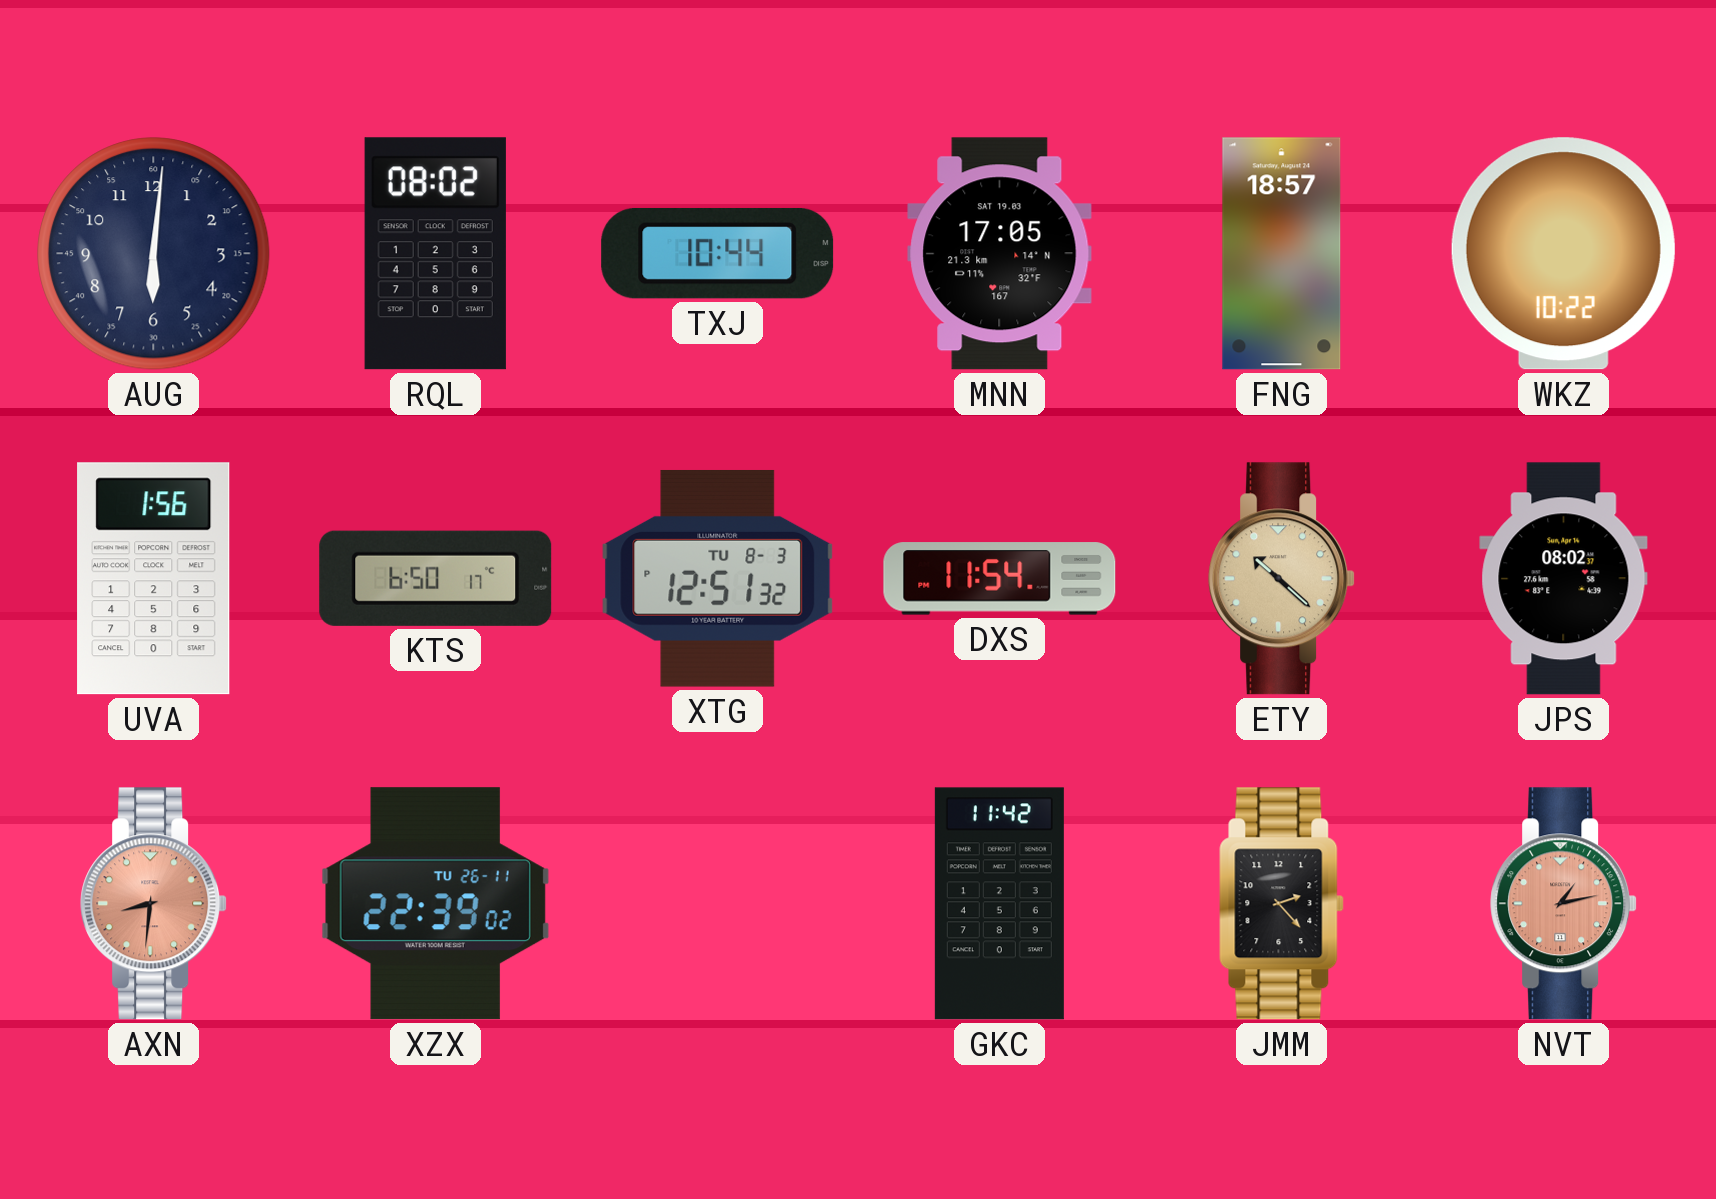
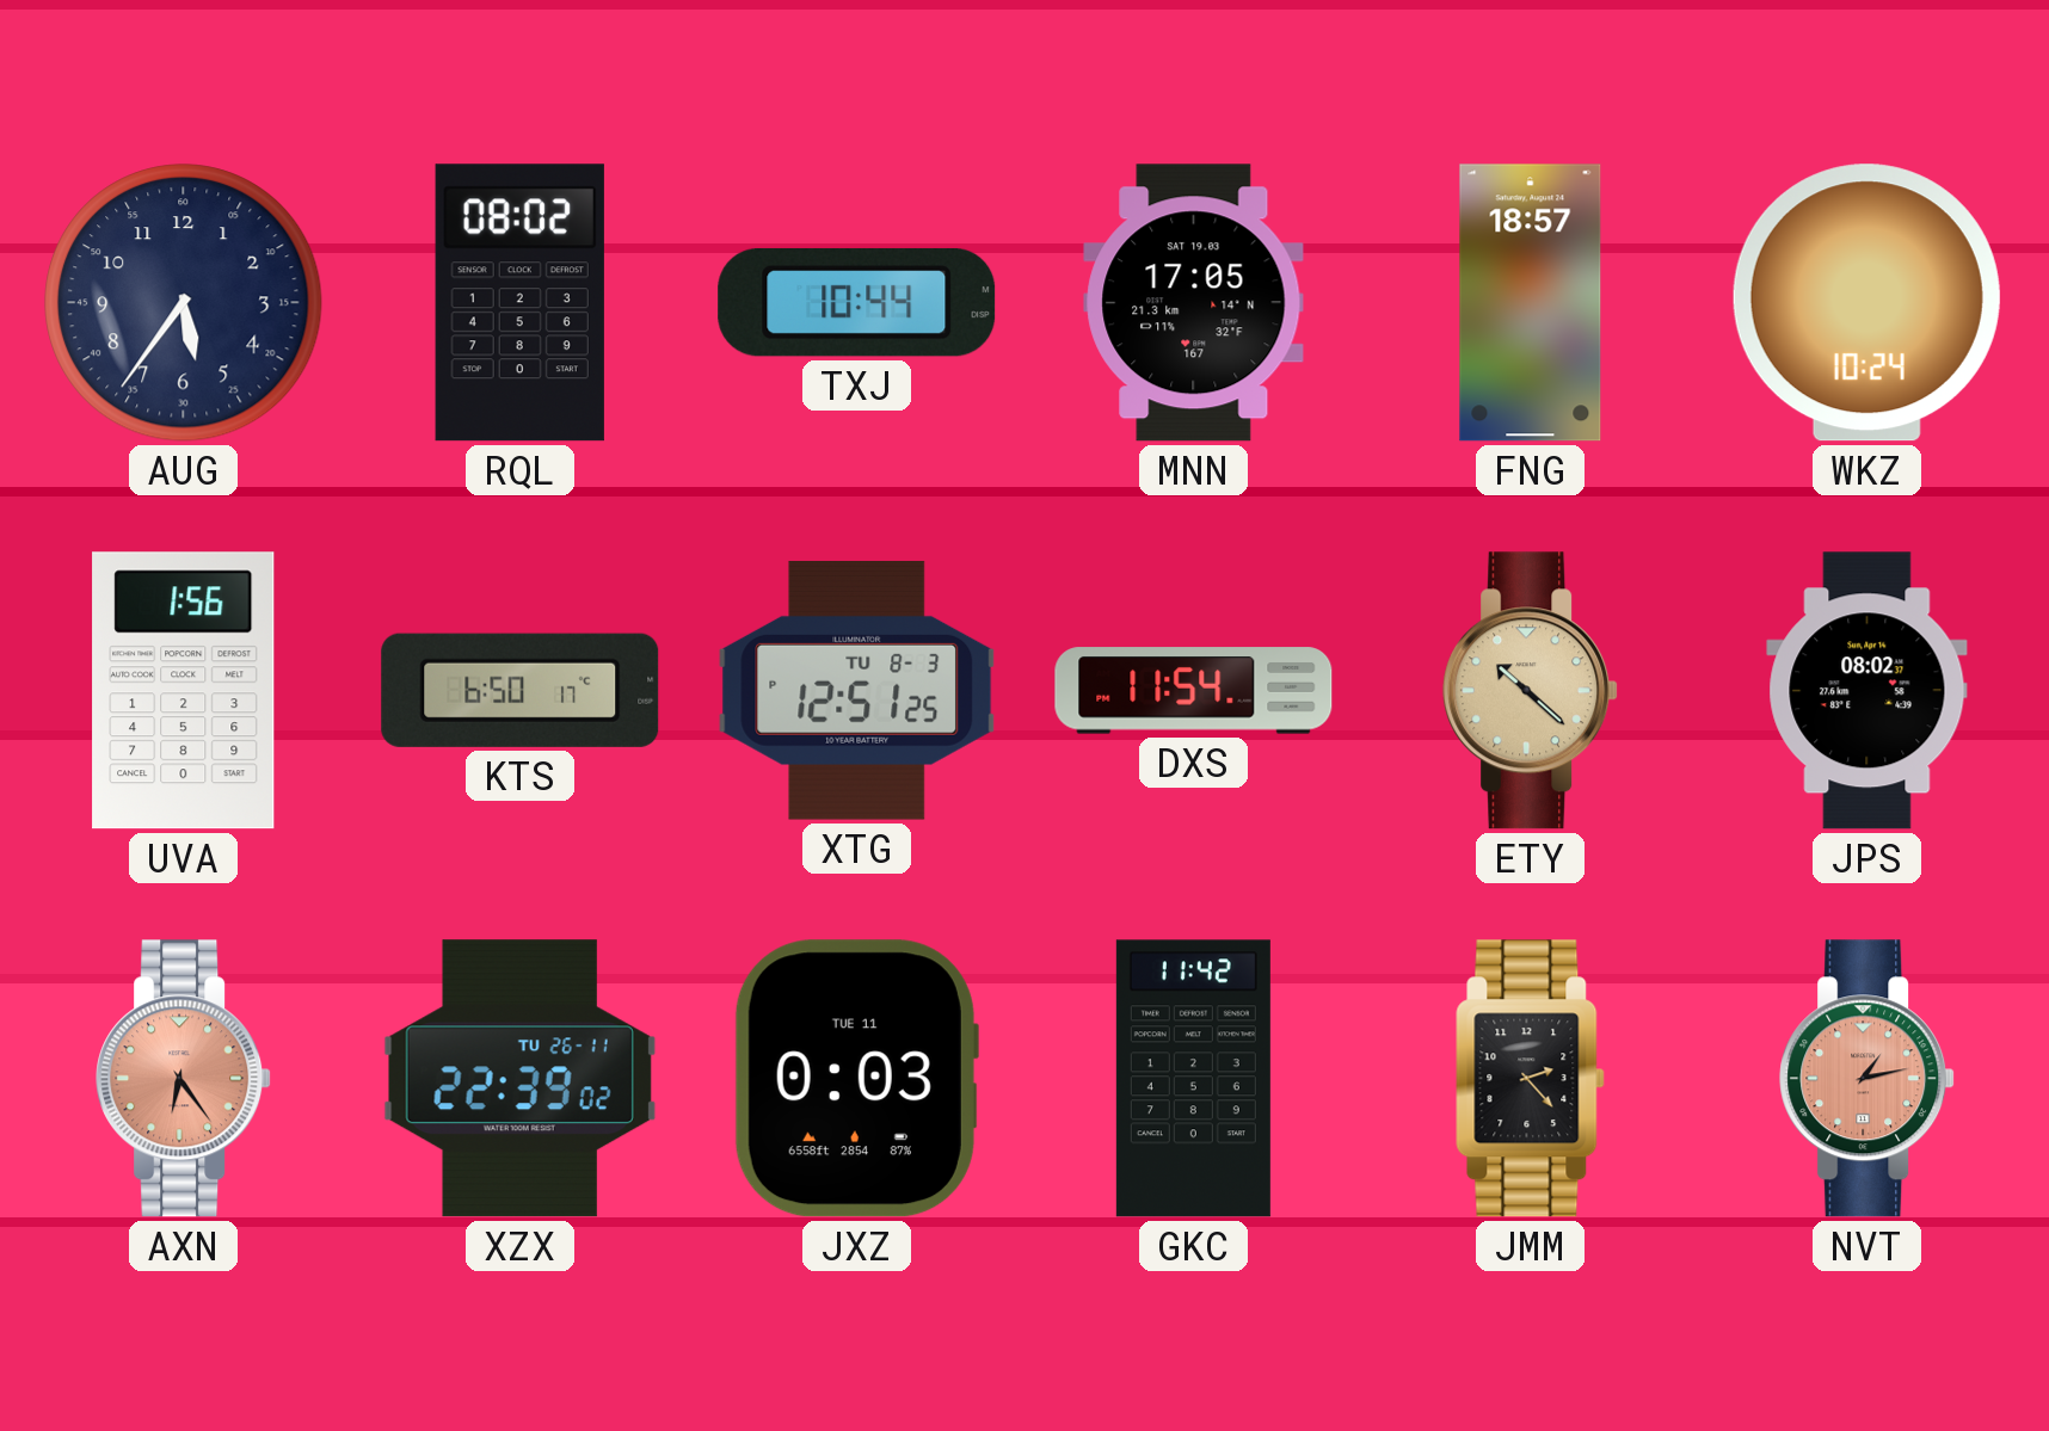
AUG: 6:01 -> 5:36
WKZ: 10:22 -> 10:24
XTG: 12:51:32 PM -> 12:51:25 PM
AXN: 8:31 -> 6:24
JXZ: none -> 0:03
